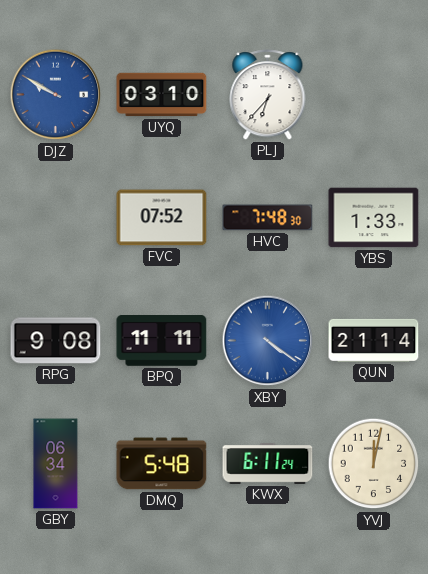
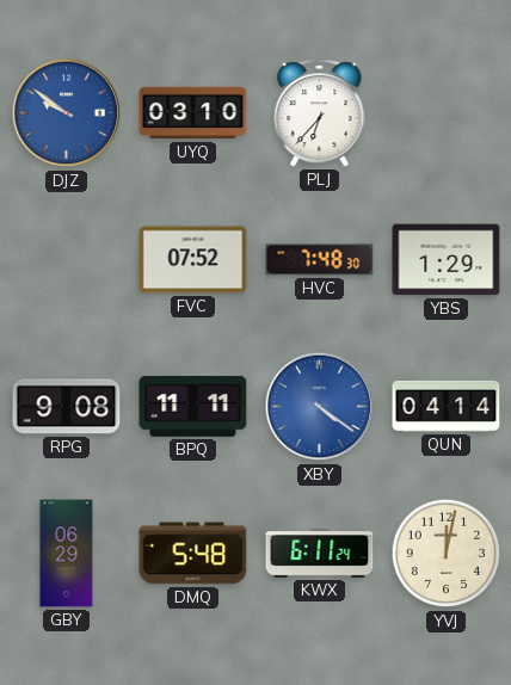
DJZ: 9:50 -> 9:51
YBS: 1:33 -> 1:29
QUN: 21:14 -> 04:14
GBY: 06:34 -> 06:29
